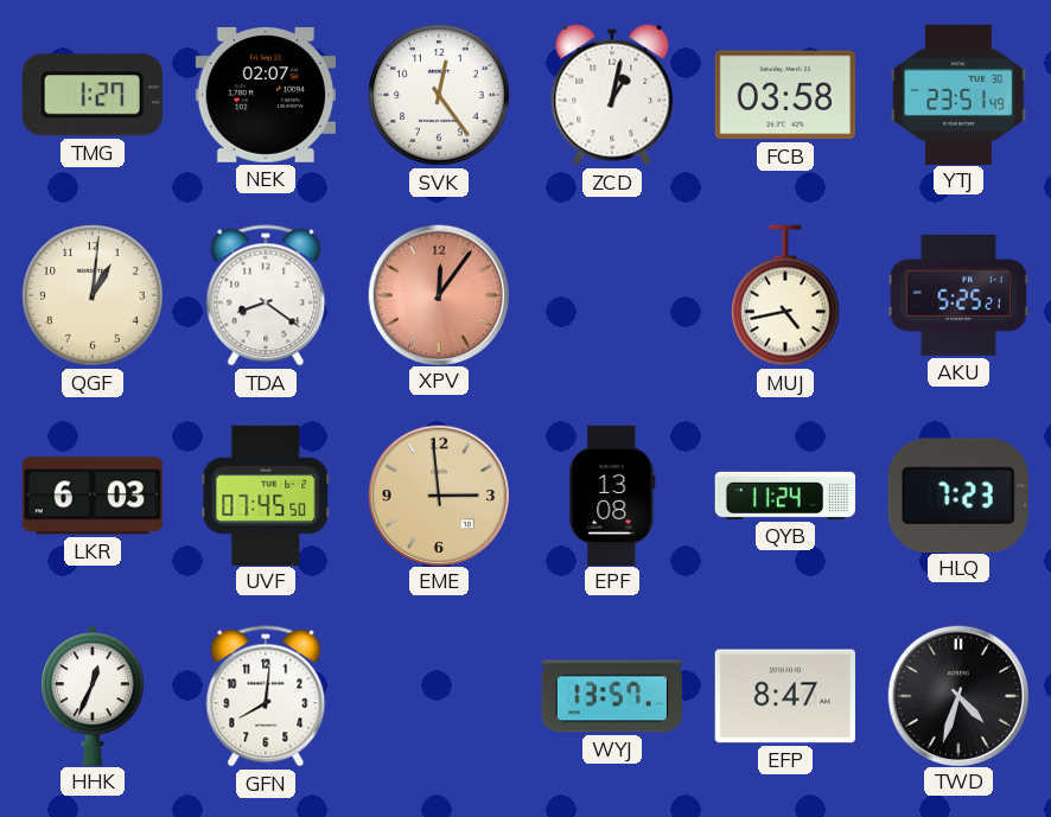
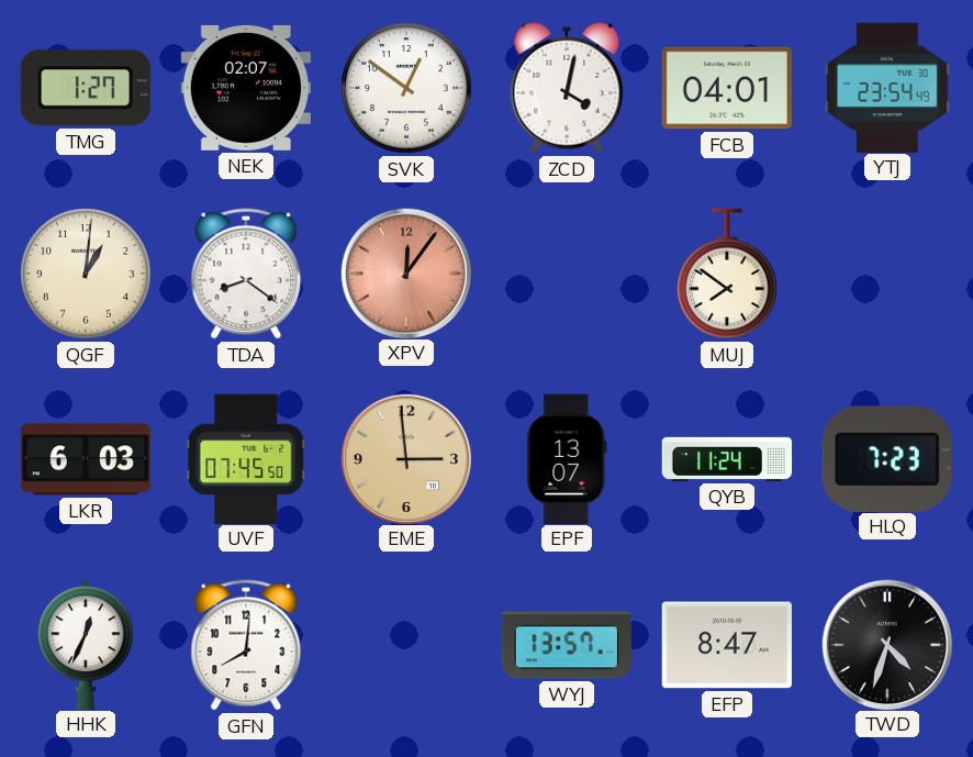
SVK: 12:24 -> 12:51
ZCD: 1:02 -> 4:02
FCB: 03:58 -> 04:01
YTJ: 23:51 -> 23:54
MUJ: 4:43 -> 7:51
AKU: 5:25 -> none
EPF: 13:08 -> 13:07
